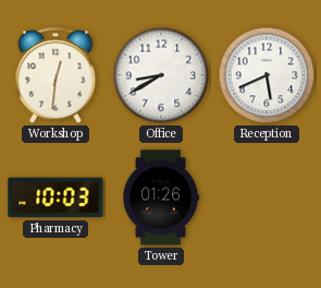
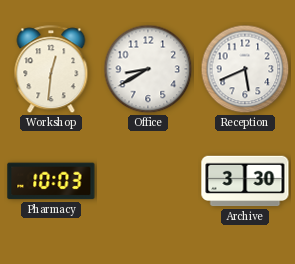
Tower: 01:26 -> none
Archive: none -> 3:30
